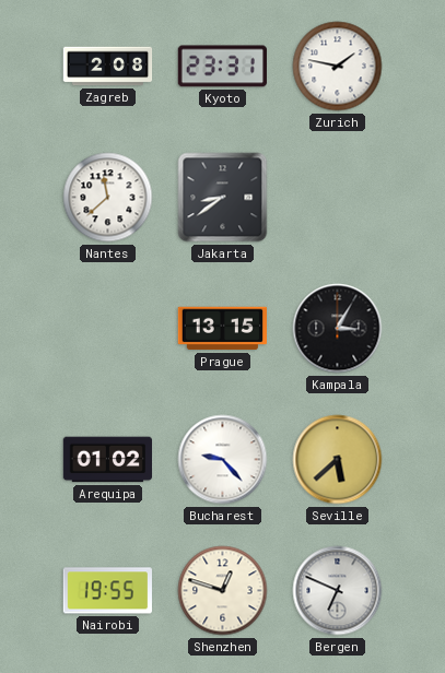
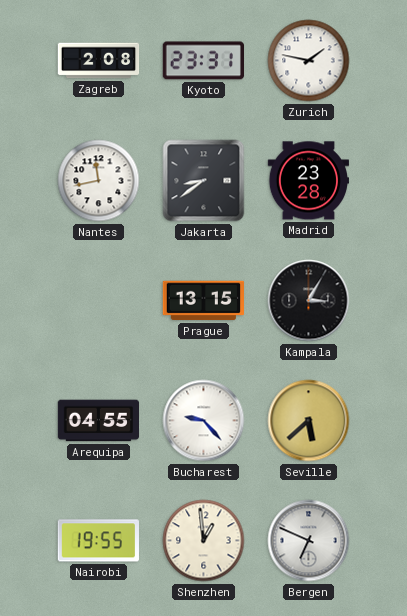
Nantes: 11:38 -> 11:43
Madrid: none -> 23:28
Arequipa: 01:02 -> 04:55
Shenzhen: 12:48 -> 12:59
